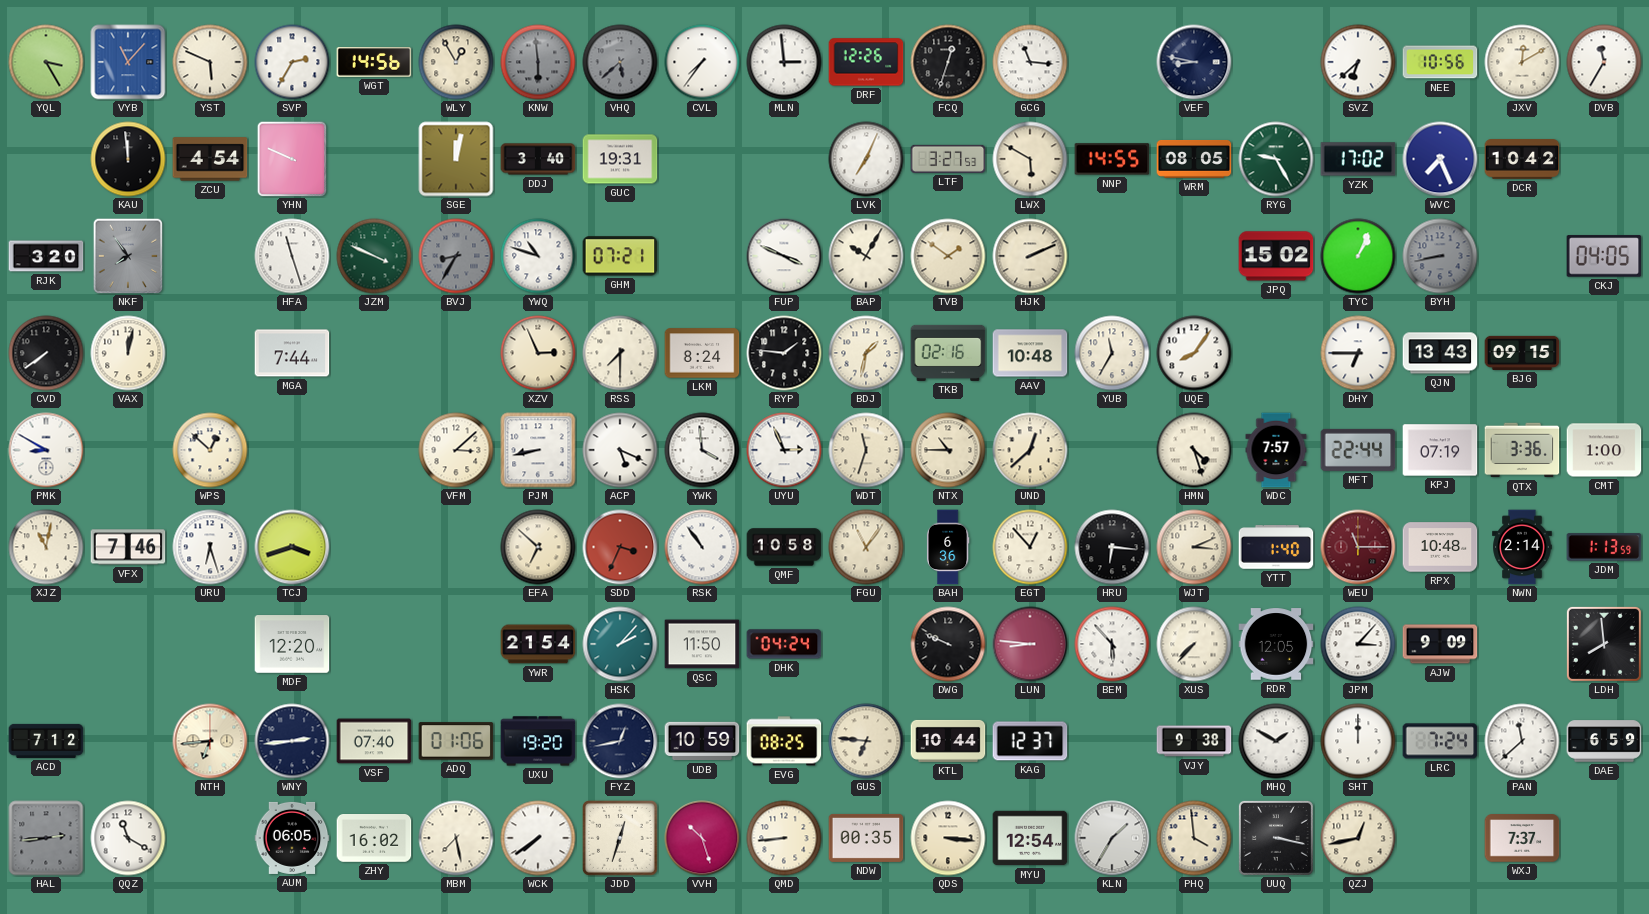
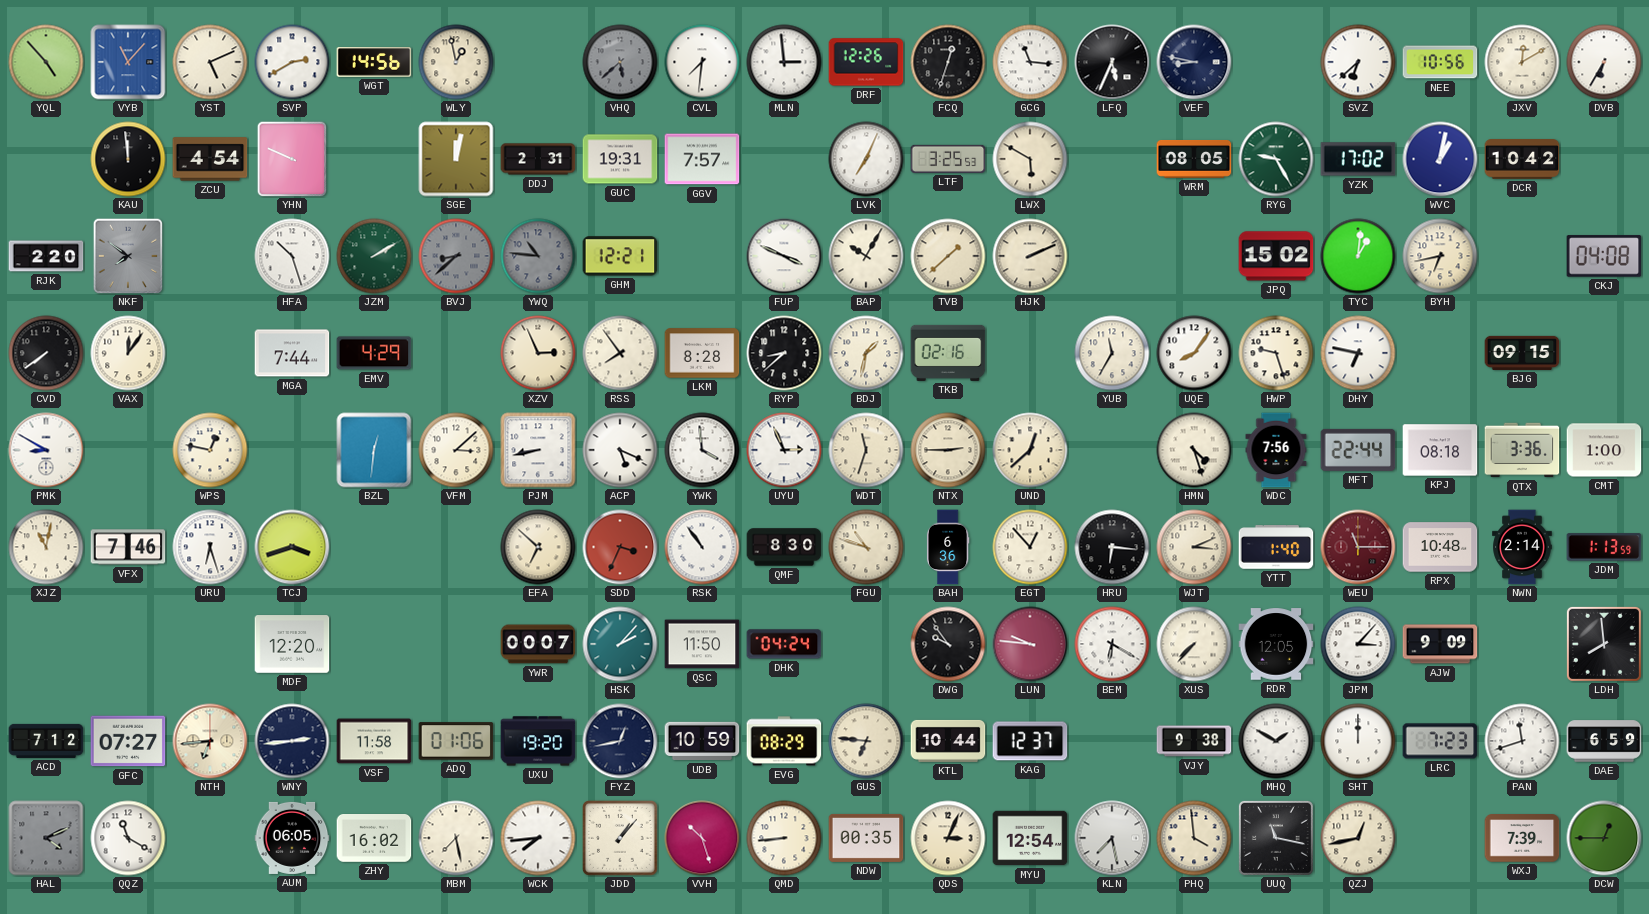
YQL: 3:25 -> 4:53
YST: 5:49 -> 5:11
SVP: 2:35 -> 2:40
WLY: 12:55 -> 12:58
KNW: 5:59 -> none
CVL: 7:36 -> 7:31
LFQ: none -> 5:34
DVB: 11:35 -> 6:35
DDJ: 3:40 -> 2:31
GGV: none -> 7:57
LTF: 3:27 -> 3:25
NNP: 14:55 -> none
WVC: 7:26 -> 1:02
RJK: 3:20 -> 2:20
NKF: 7:54 -> 7:51
HFA: 11:27 -> 10:27
JZM: 3:49 -> 2:10
BVJ: 8:35 -> 8:38
YWQ: 10:48 -> 10:46
YWQ dial: white -> grey
GHM: 07:21 -> 12:21
TVB: 1:51 -> 1:38
TYC: 1:04 -> 1:01
BYH: 8:43 -> 6:43
BYH dial: grey -> cream
CKJ: 04:05 -> 04:08
VAX: 12:02 -> 12:06
EMV: none -> 4:29
RSS: 7:30 -> 7:54
LKM: 8:24 -> 8:28
RYP: 1:46 -> 8:38
AAV: 10:48 -> none
HWP: none -> 9:27
DHY: 6:45 -> 6:47
QJN: 13:43 -> none
WPS: 12:52 -> 12:47
BZL: none -> 12:31
NTX: 10:45 -> 2:45
WDC: 7:57 -> 7:56
KPJ: 07:19 -> 08:18
QMF: 10:58 -> 8:30
FGU: 11:06 -> 10:48
YWR: 21:54 -> 00:07
DWG: 9:49 -> 9:54
LUN: 8:46 -> 9:46
BEM: 5:53 -> 6:20
GFC: none -> 07:27
VSF: 07:40 -> 11:58
EVG: 08:25 -> 08:29
LRC: 7:24 -> 7:23
PAN: 11:38 -> 11:42
HAL: 2:44 -> 4:11
WCK: 7:39 -> 7:44
JDD: 12:33 -> 1:07
QDS: 3:16 -> 3:04
KLN: 1:35 -> 7:28
UUQ: 3:17 -> 11:17
WXJ: 7:37 -> 7:39
DCW: none -> 12:45
